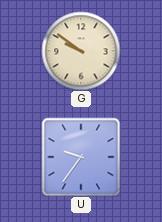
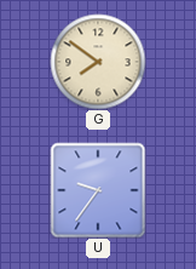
G: 9:51 -> 7:51
